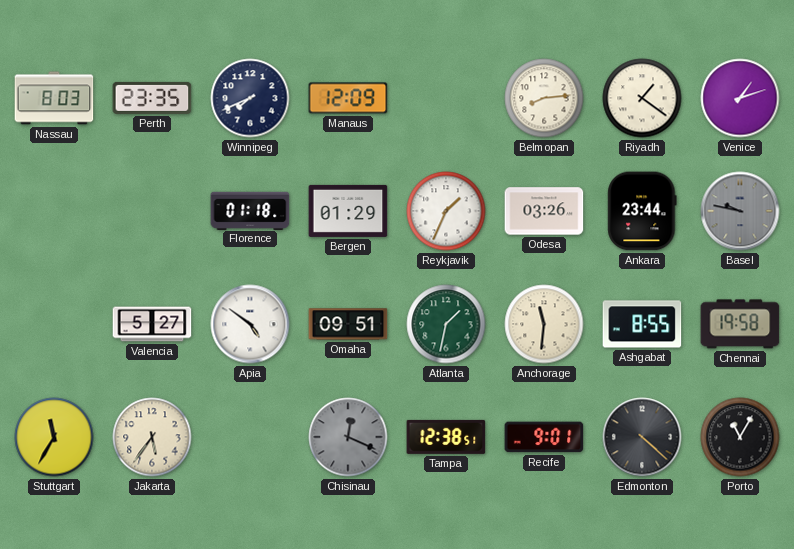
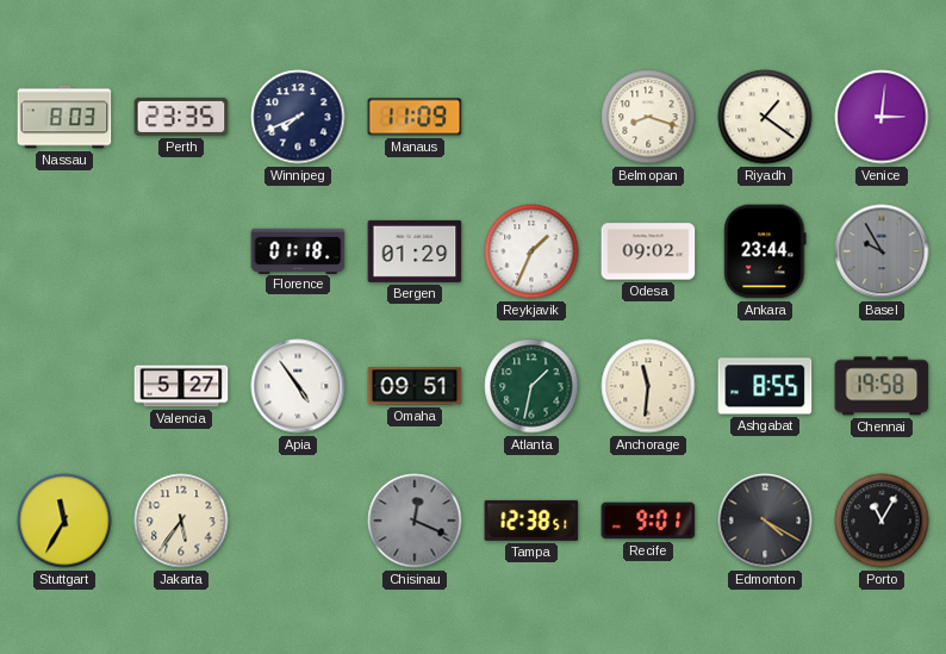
Manaus: 12:09 -> 11:09
Belmopan: 8:14 -> 8:18
Venice: 1:12 -> 3:01
Odesa: 03:26 -> 09:02
Basel: 9:47 -> 9:55
Apia: 4:51 -> 4:54
Edmonton: 4:22 -> 4:20
